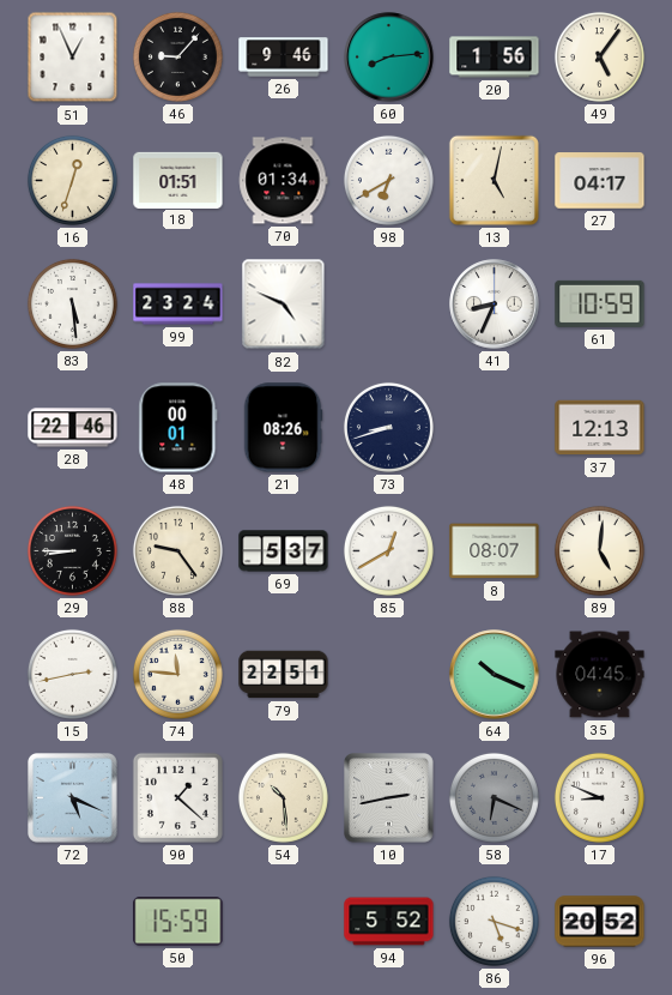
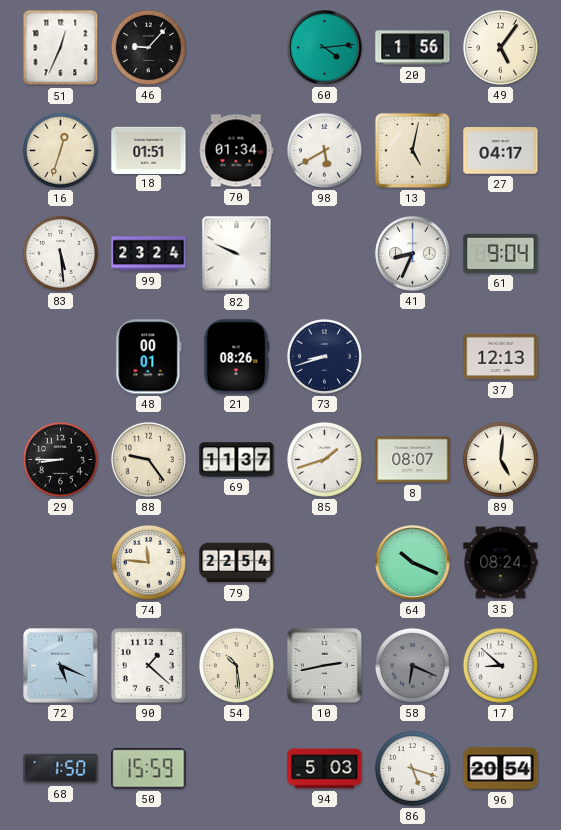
51: 12:56 -> 12:34
26: 9:46 -> none
60: 8:14 -> 4:14
98: 6:40 -> 5:40
82: 4:49 -> 9:49
61: 10:59 -> 9:04
28: 22:46 -> none
69: 5:37 -> 11:37
85: 12:40 -> 1:42
15: 2:43 -> none
79: 22:51 -> 22:54
35: 04:45 -> 08:24
17: 8:49 -> 8:52
68: none -> 1:50
94: 5:52 -> 5:03
96: 20:52 -> 20:54
